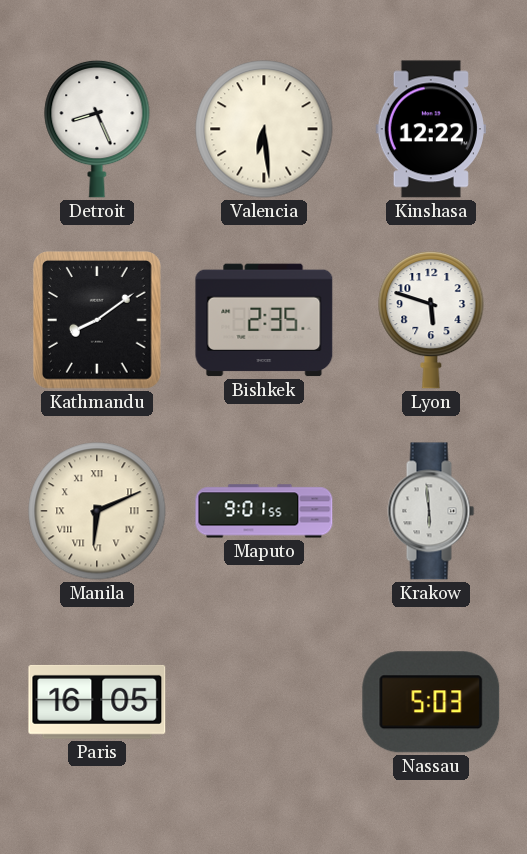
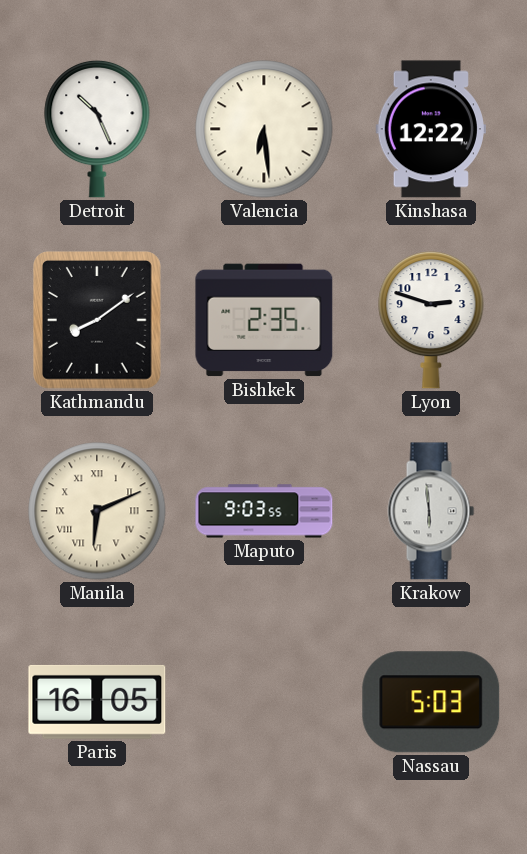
Detroit: 8:26 -> 10:26
Lyon: 5:48 -> 2:48
Maputo: 9:01 -> 9:03
